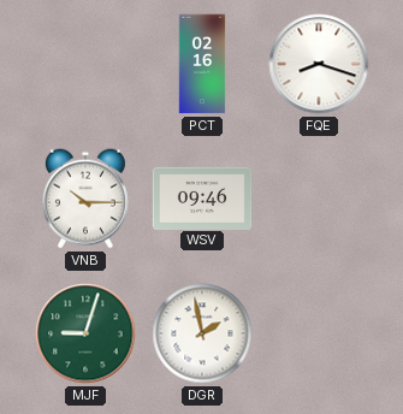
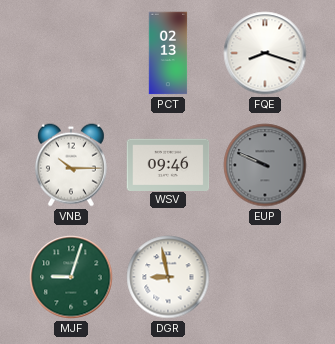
PCT: 02:16 -> 02:13
EUP: none -> 9:49
DGR: 1:58 -> 8:58
